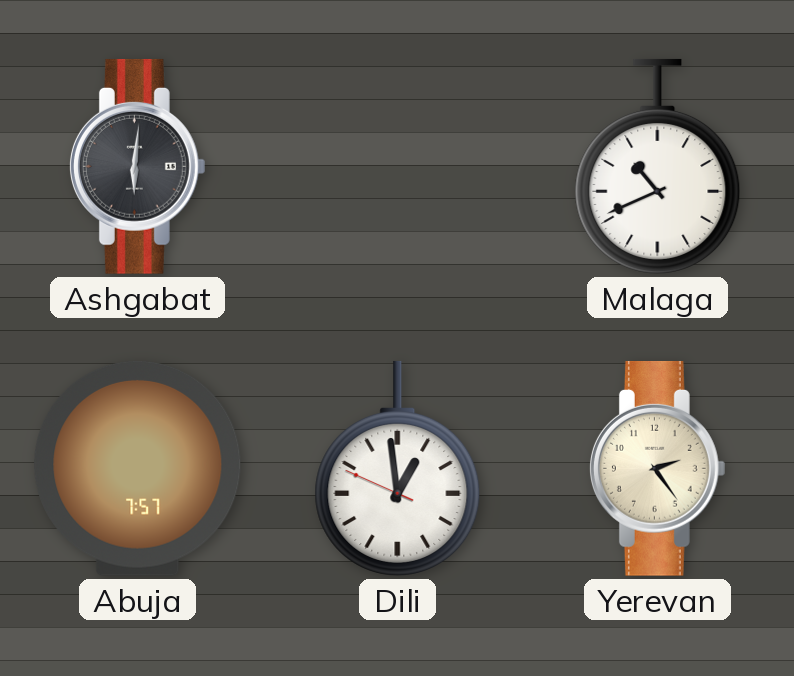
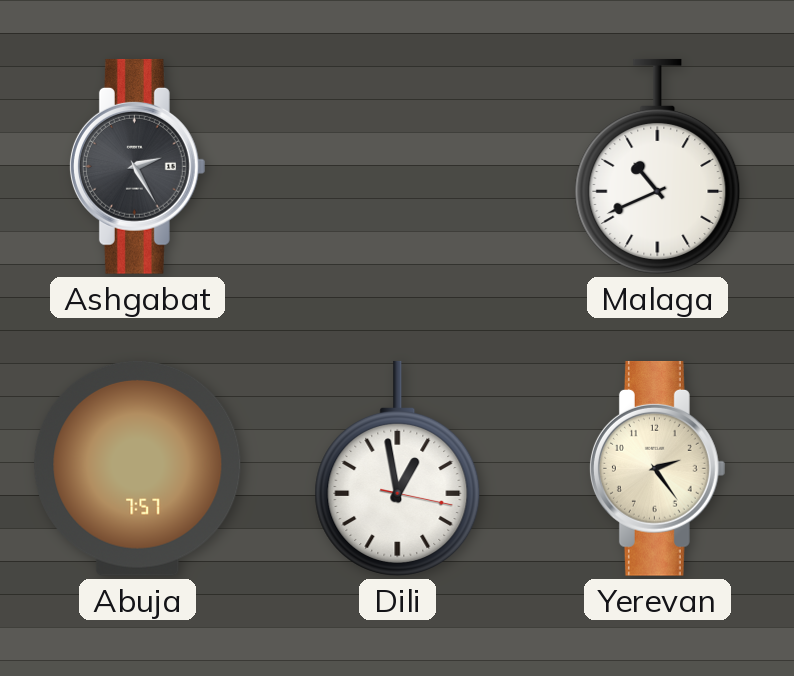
Ashgabat: 6:01 -> 2:25
Dili: 12:58:49 -> 12:58:17
